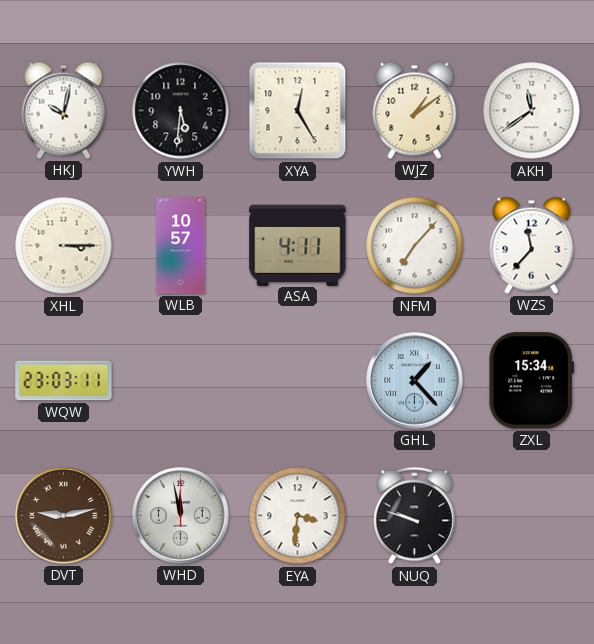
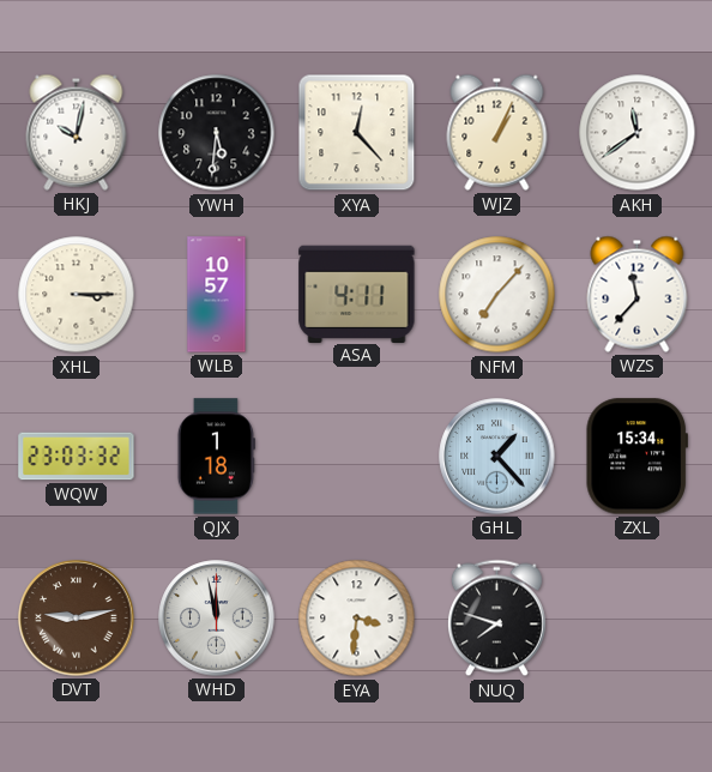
XYA: 12:25 -> 12:23
WJZ: 1:09 -> 1:04
WQW: 23:03:11 -> 23:03:32
QJX: none -> 1:18
NUQ: 9:48 -> 7:48
